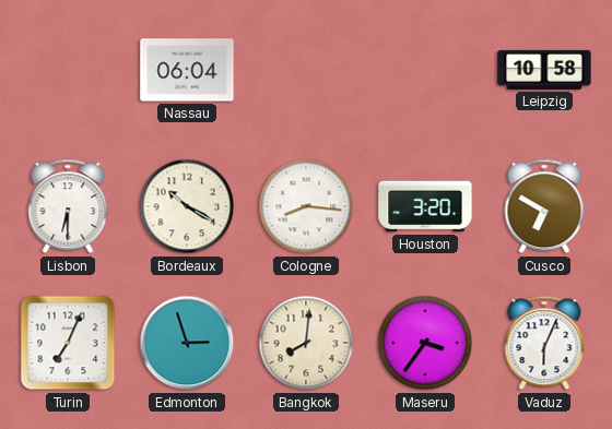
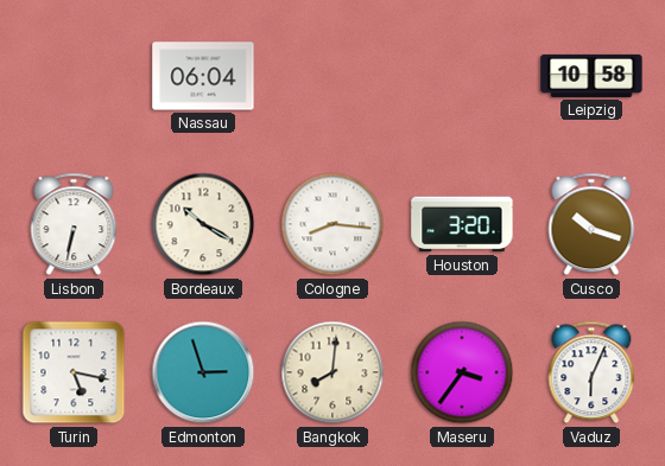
Lisbon: 6:30 -> 6:32
Cusco: 6:50 -> 10:18
Turin: 7:04 -> 5:17
